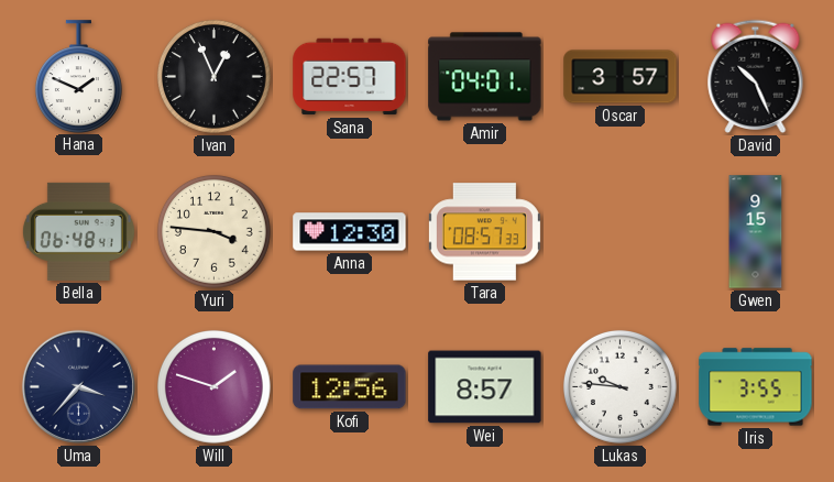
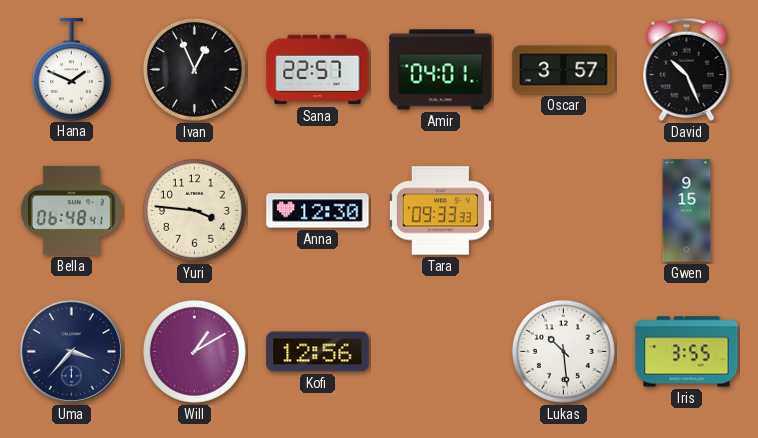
Tara: 08:57 -> 09:33
Will: 1:48 -> 1:10
Wei: 8:57 -> none
Lukas: 9:46 -> 10:29
